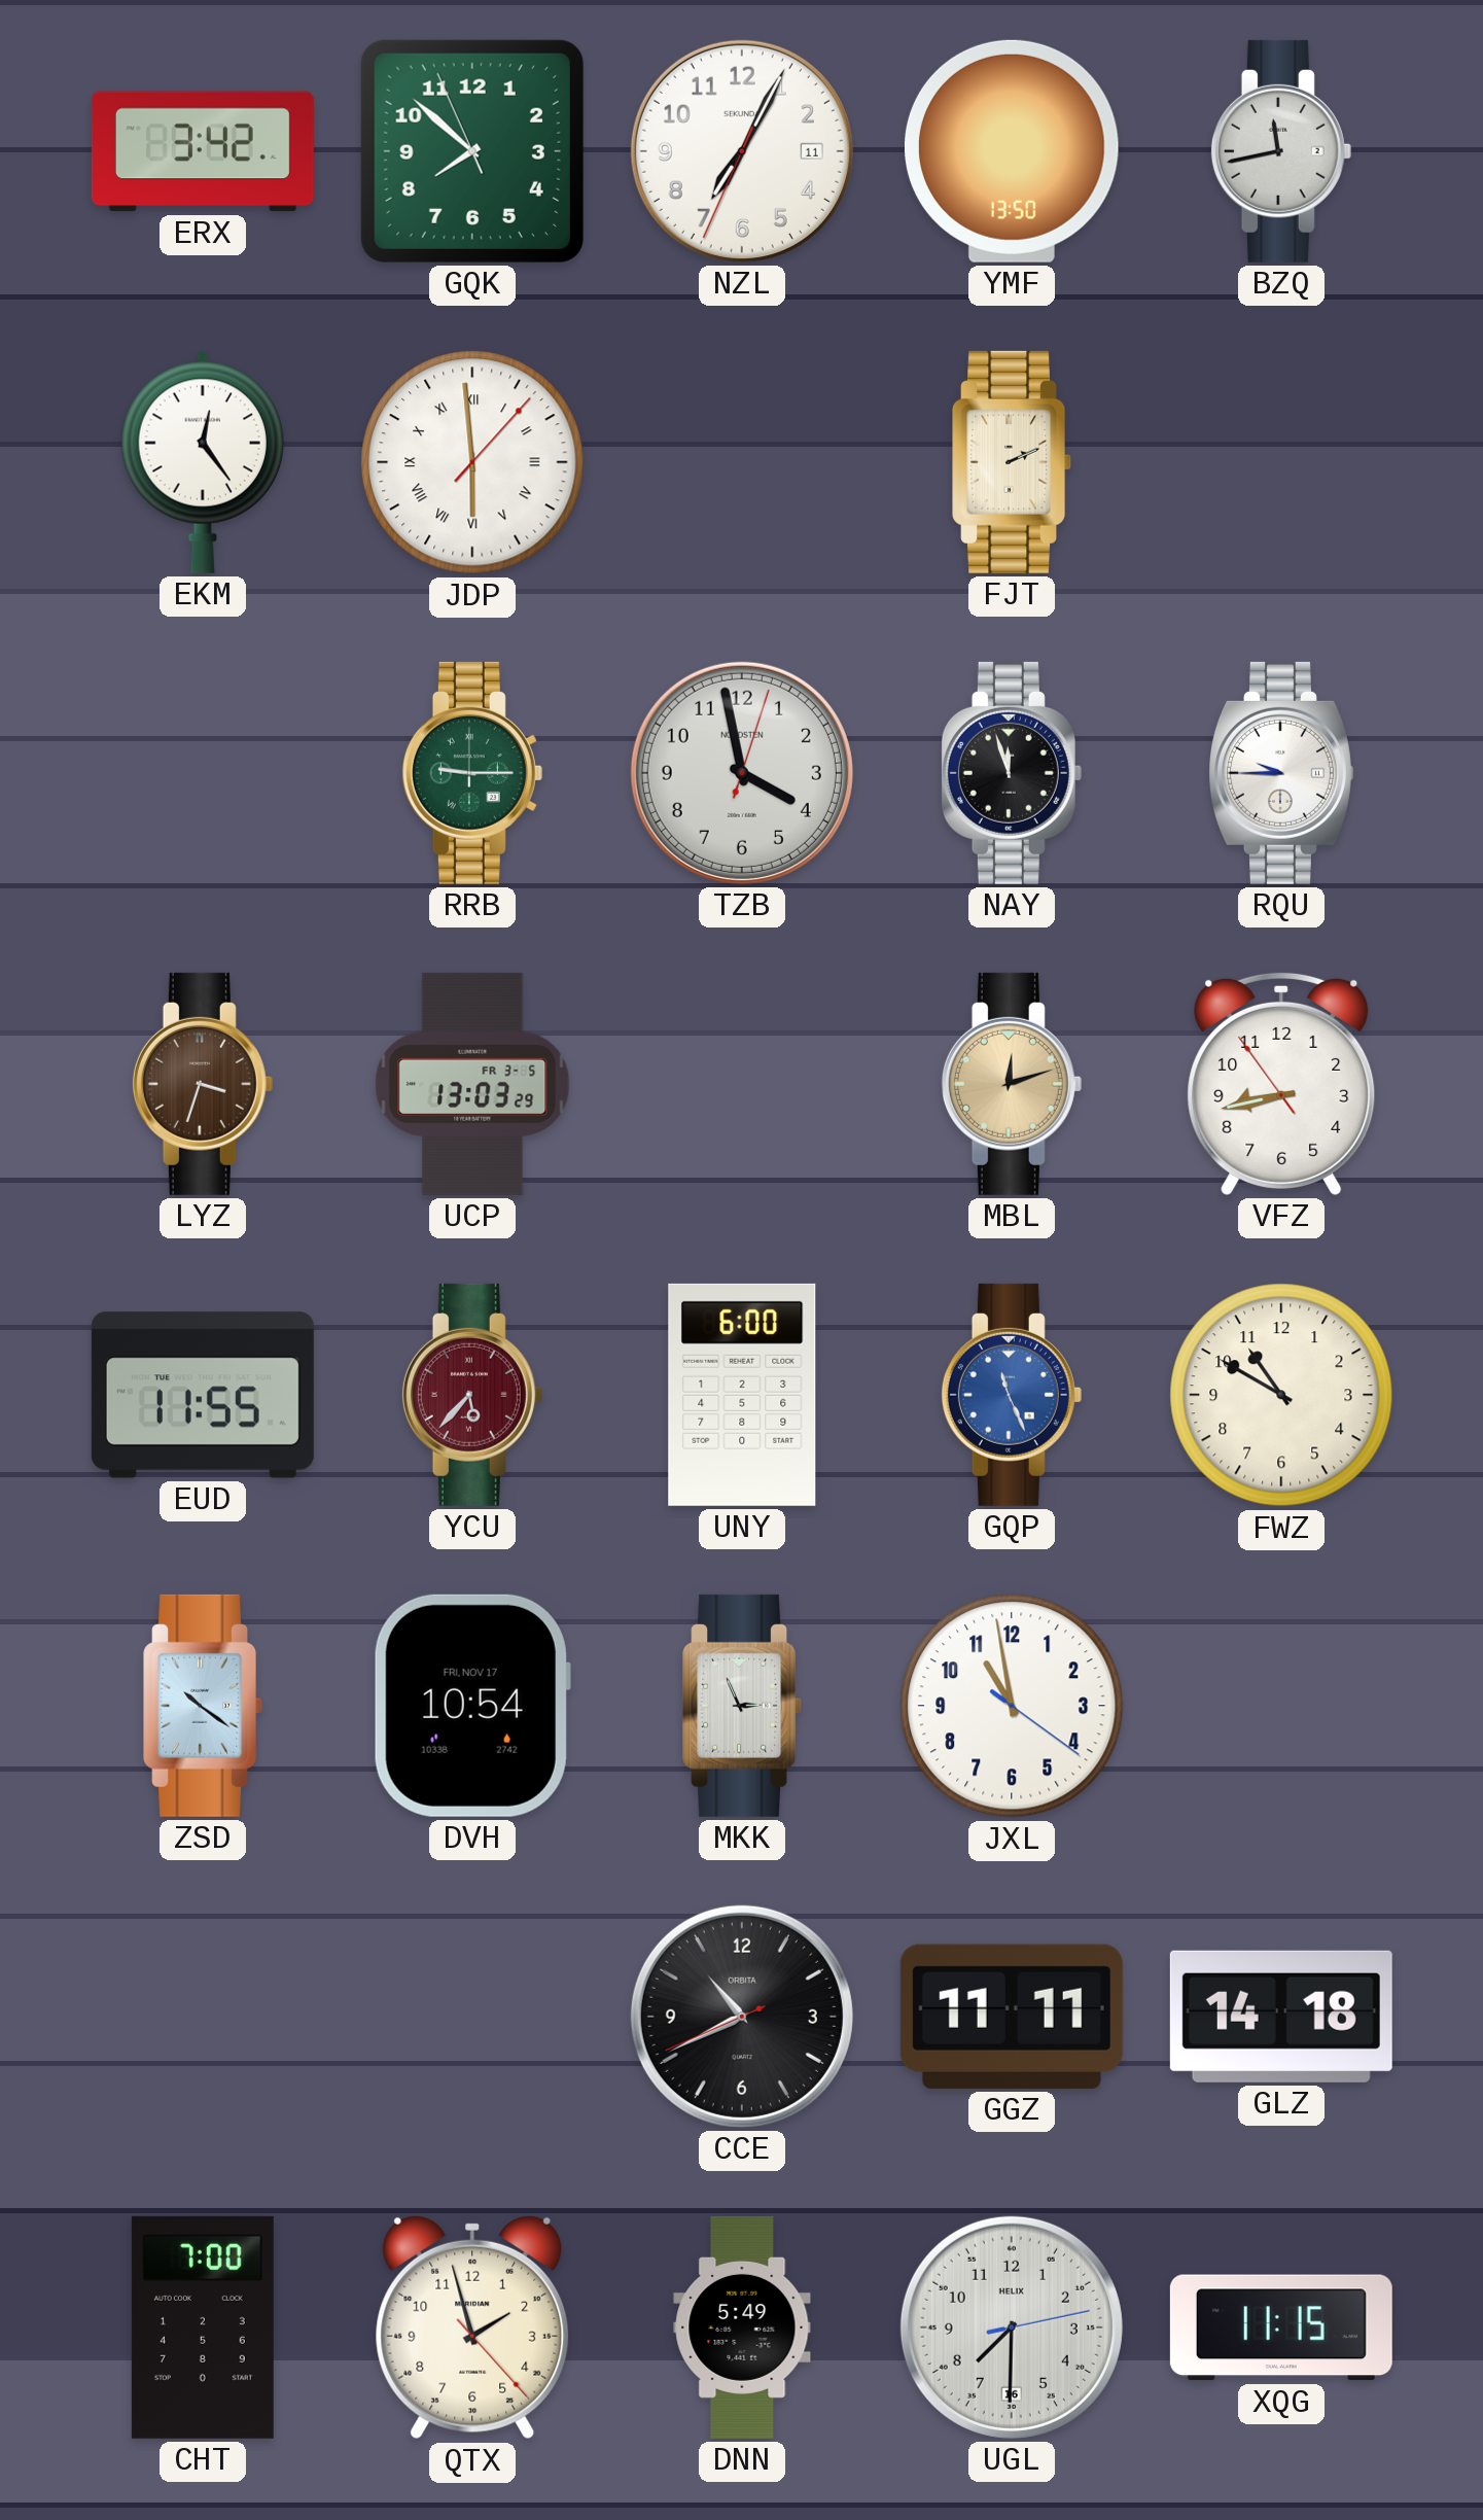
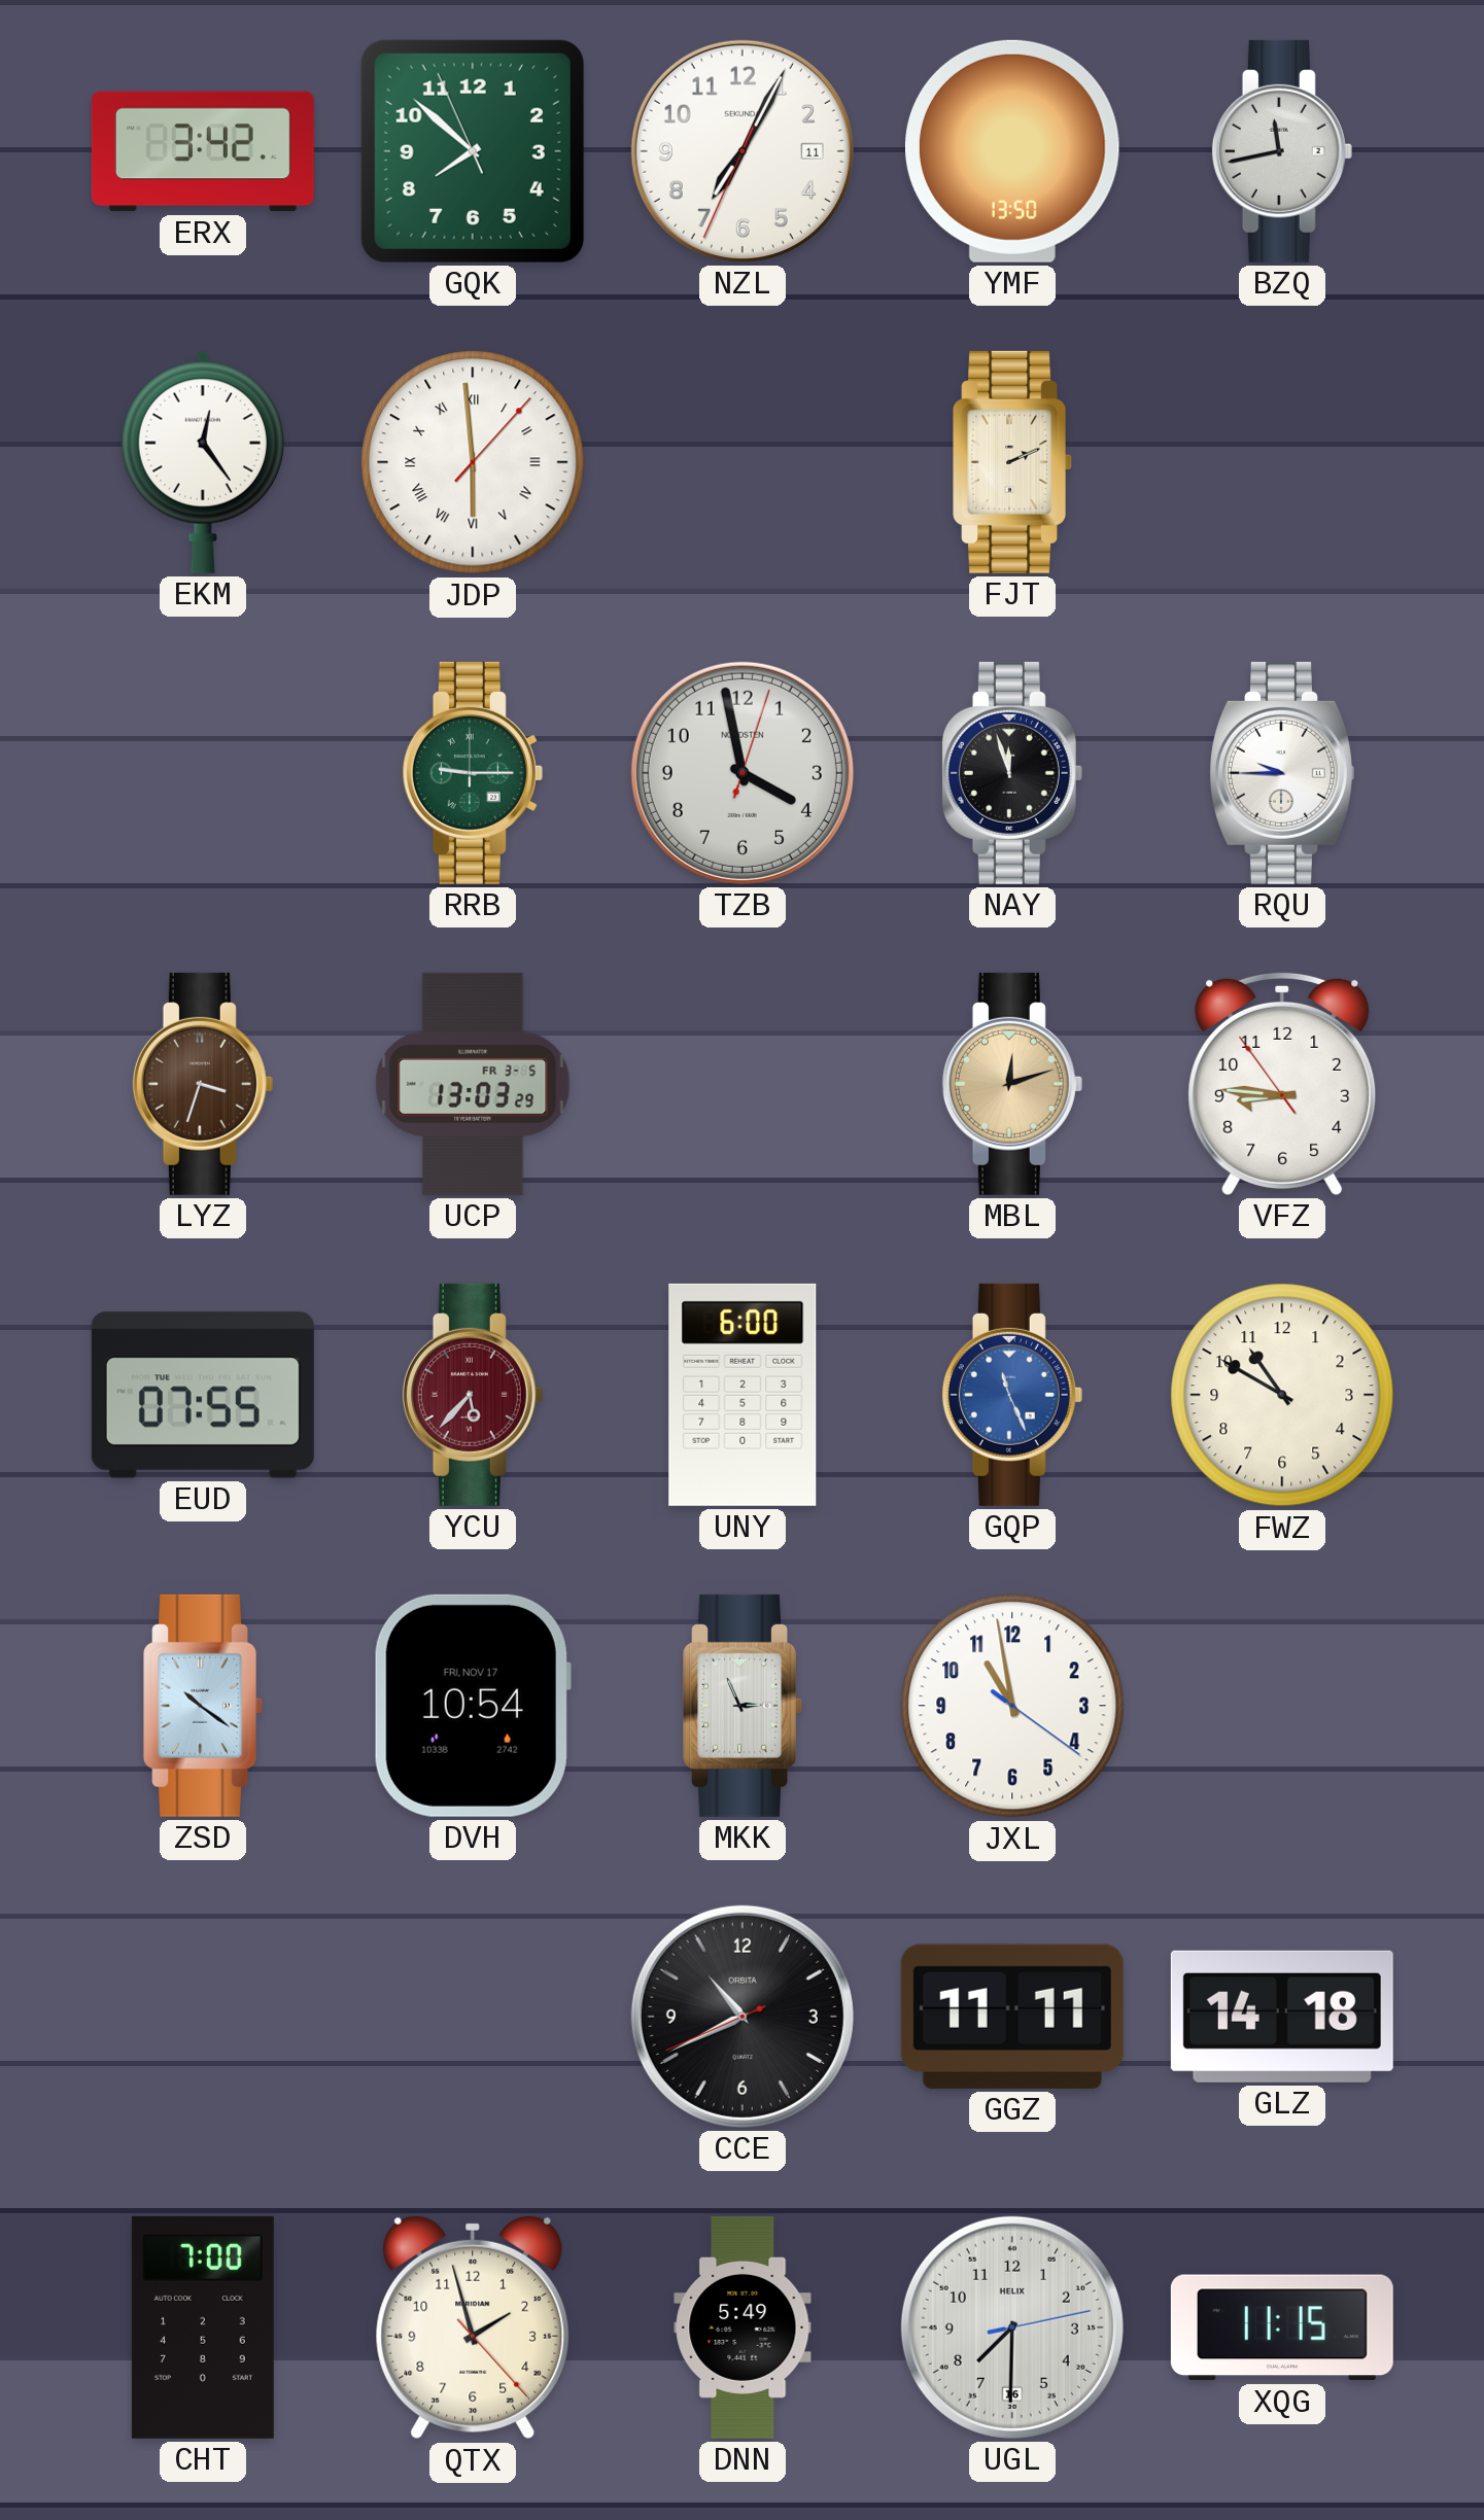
VFZ: 8:42 -> 8:45
EUD: 11:55 -> 07:55
